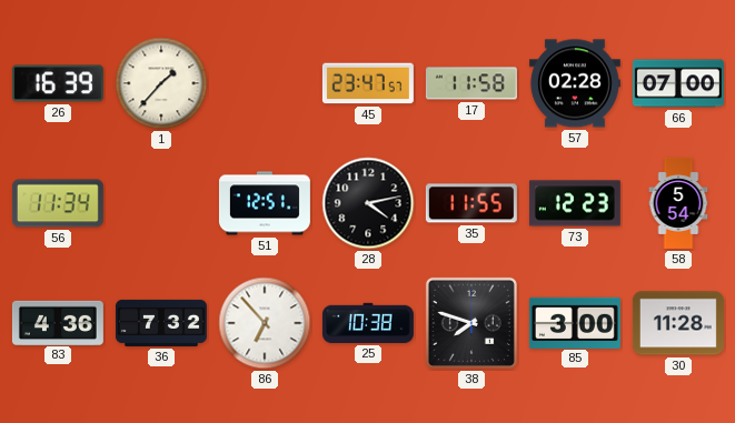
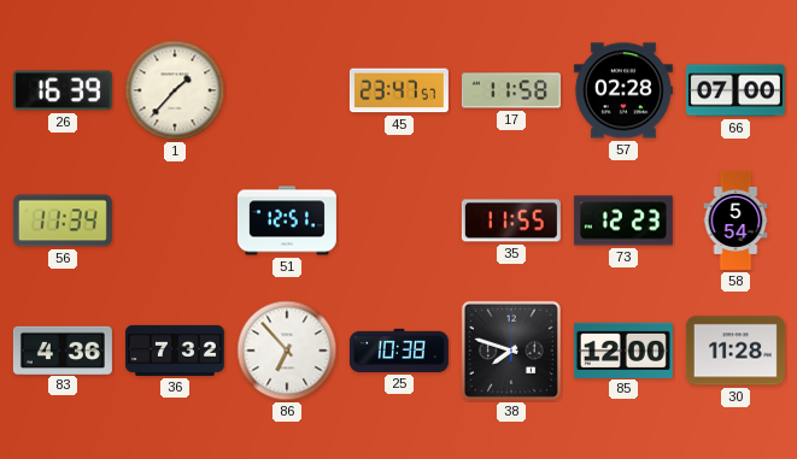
28: 4:13 -> none
85: 3:00 -> 12:00
